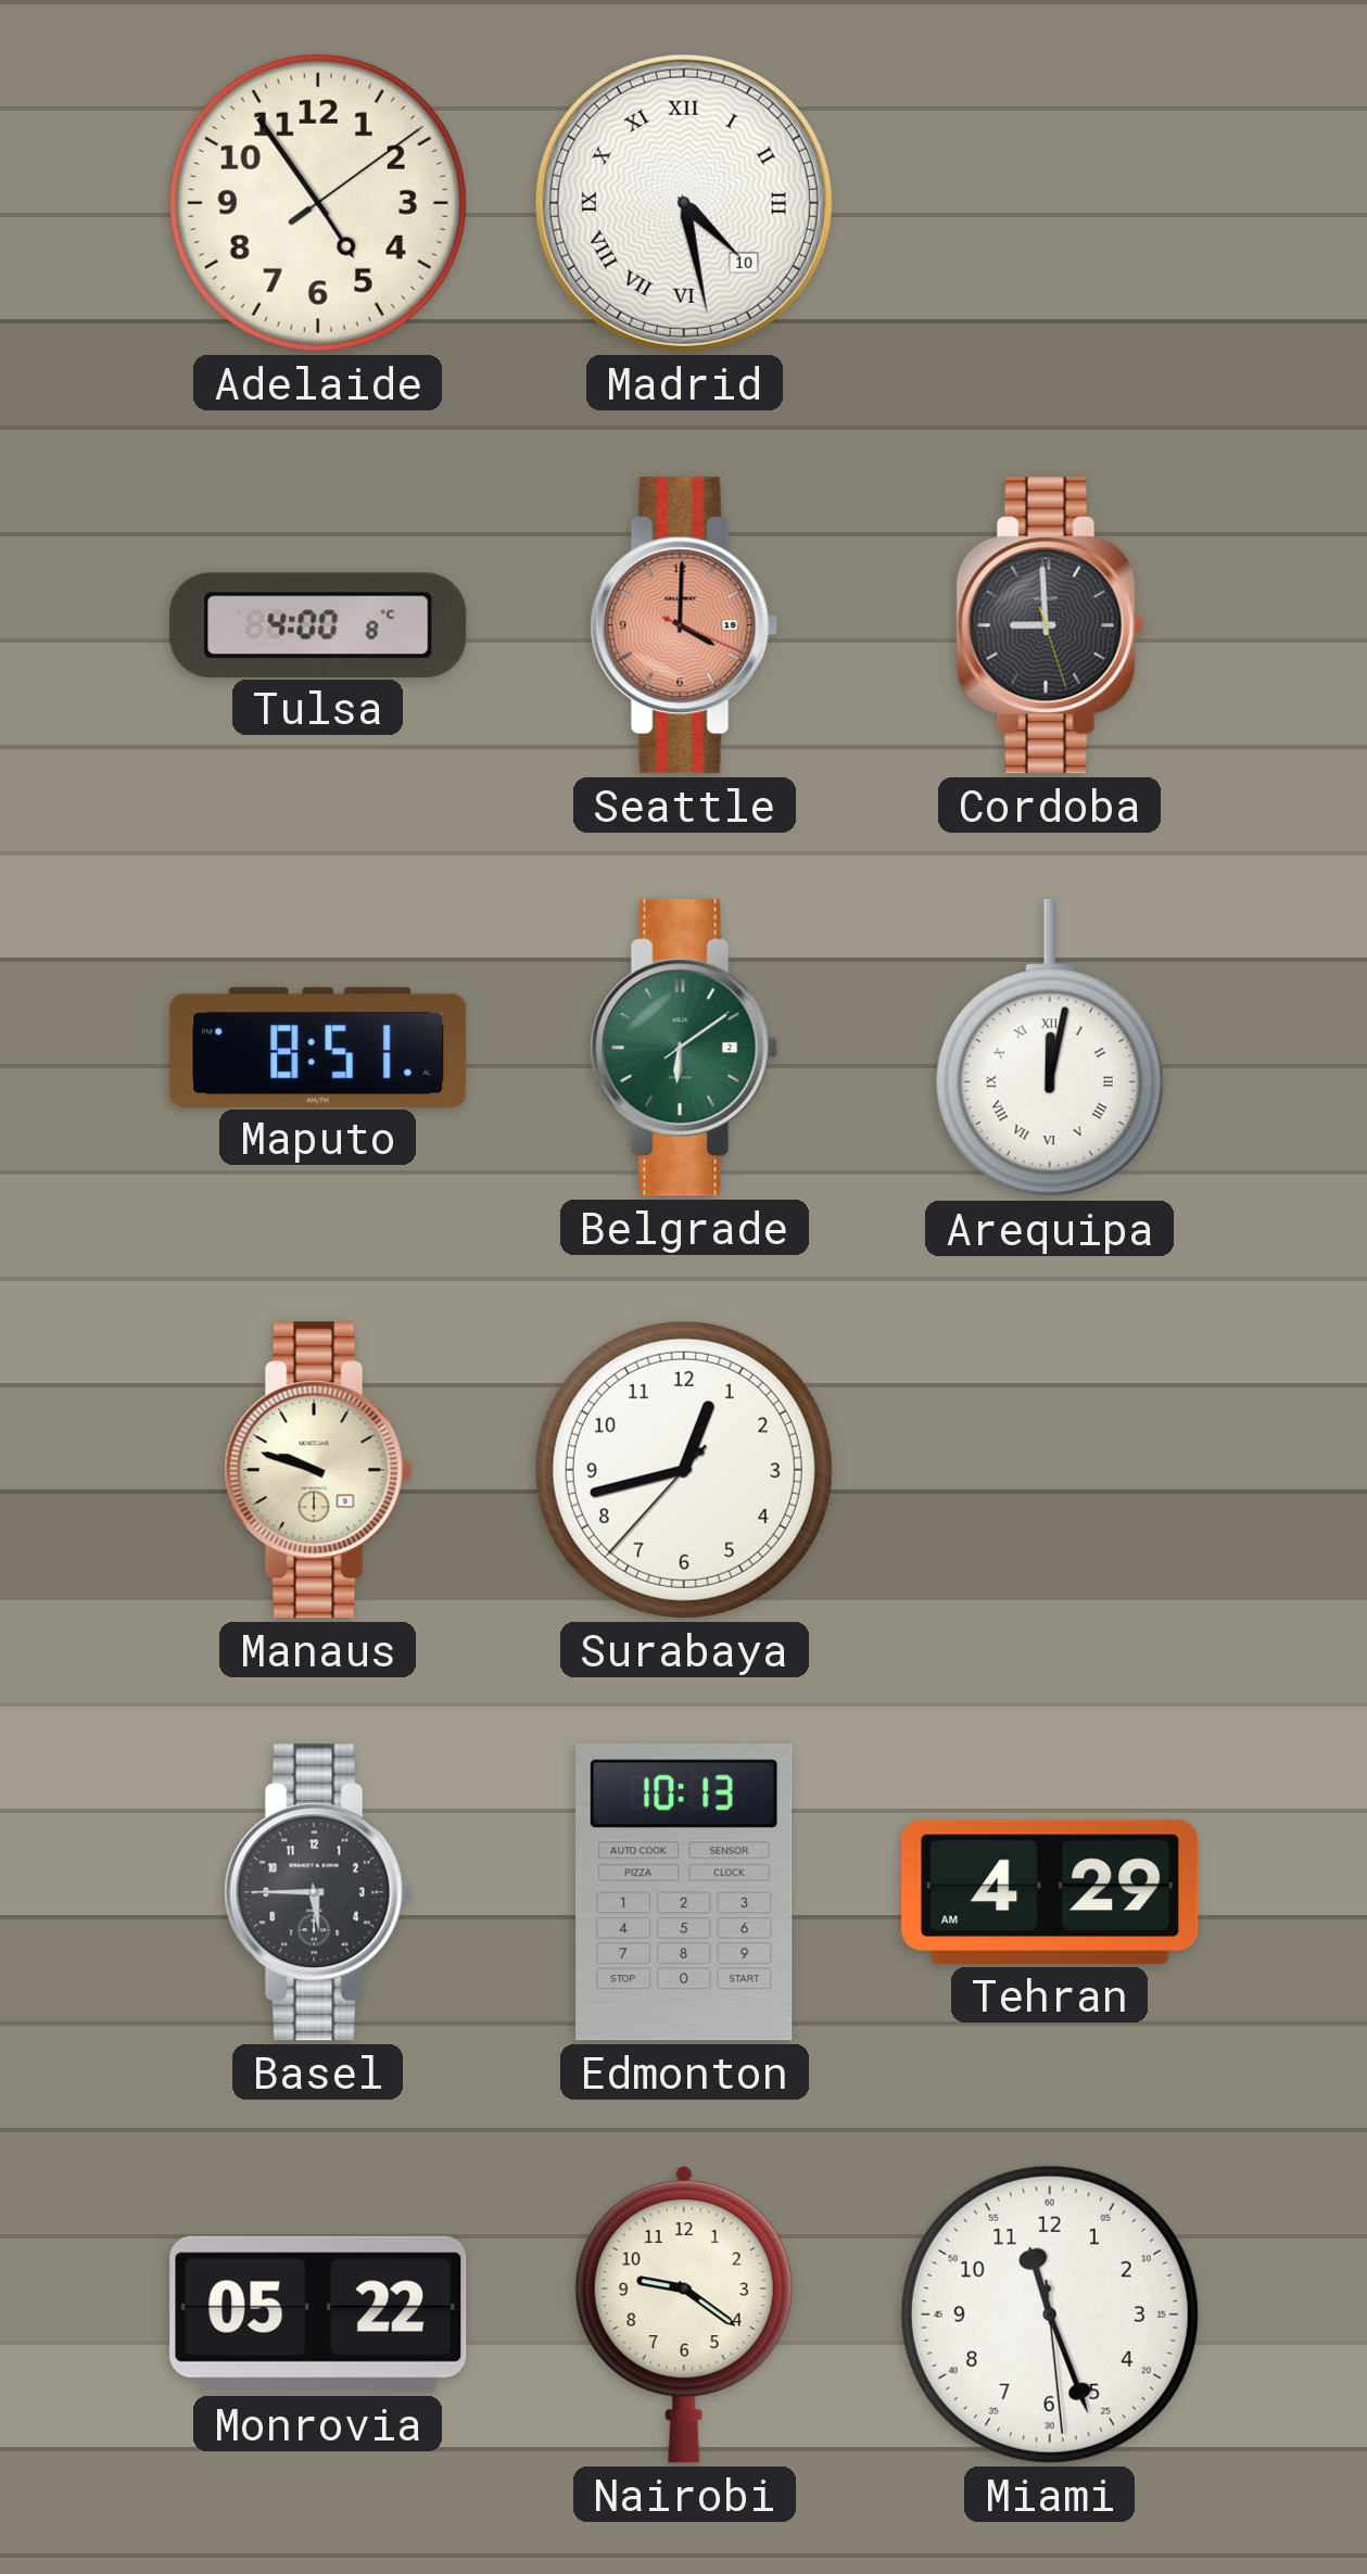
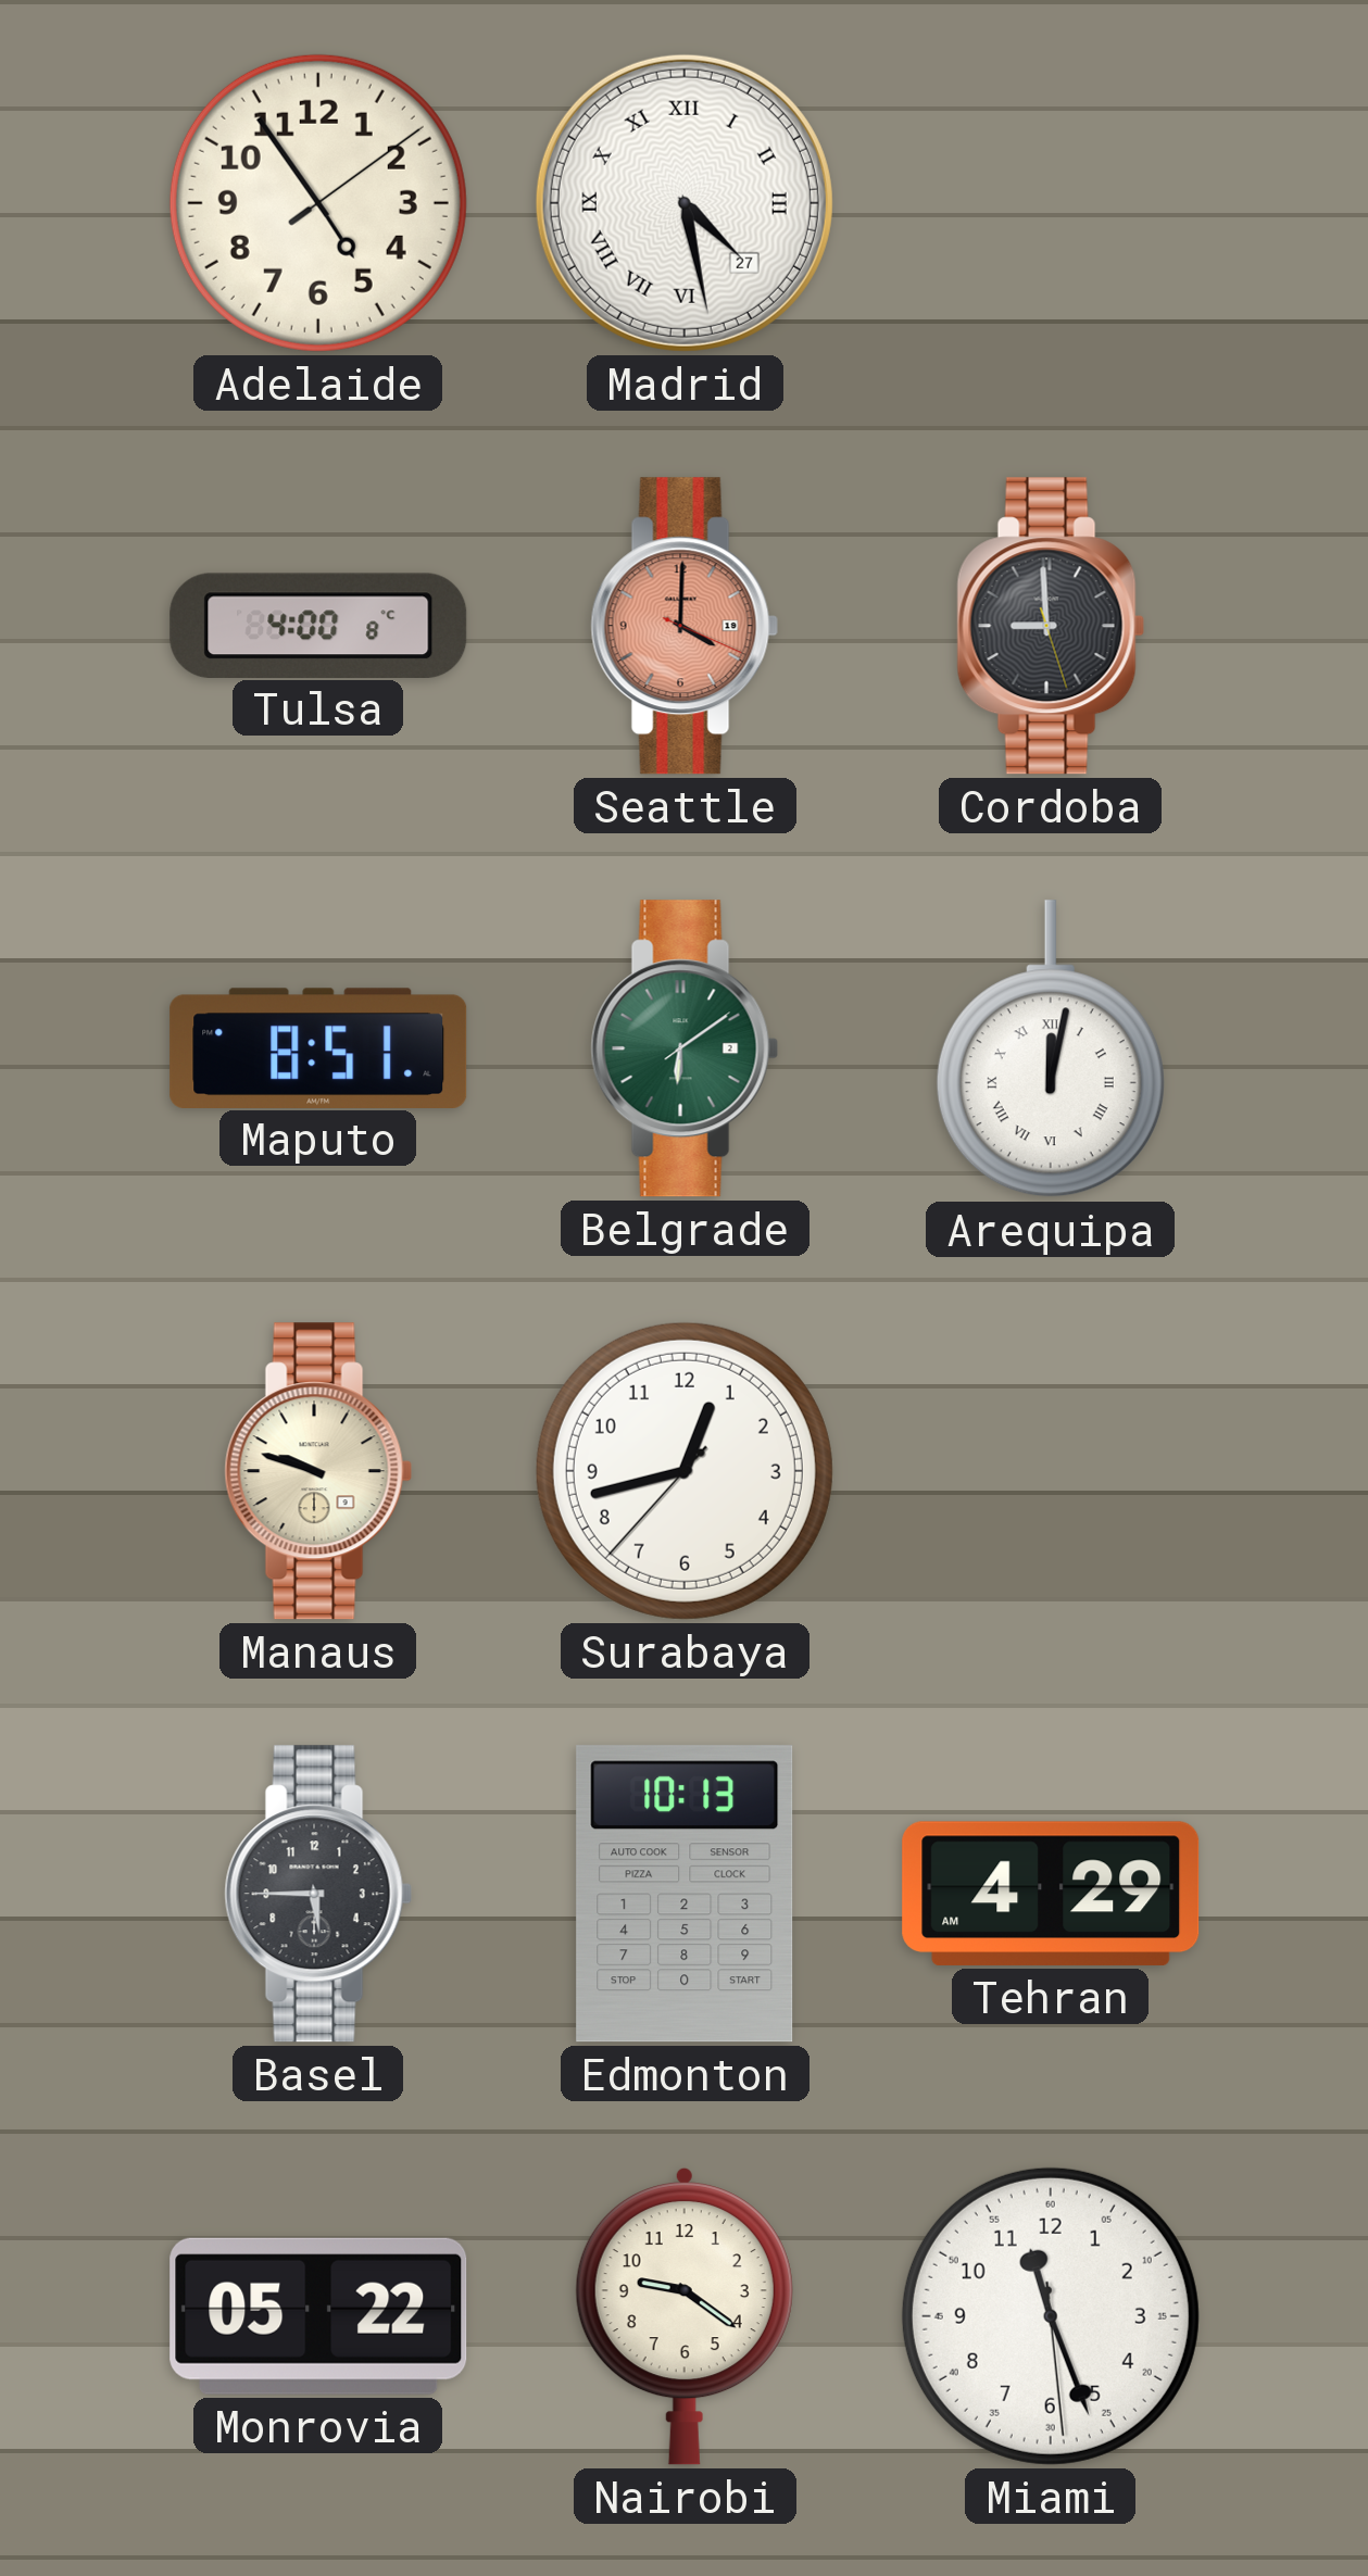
Madrid date: 10 -> 27
